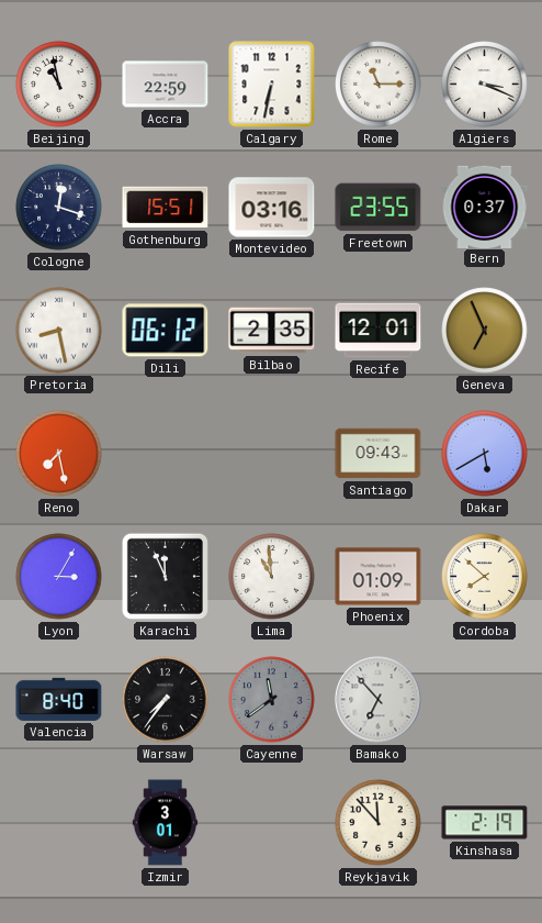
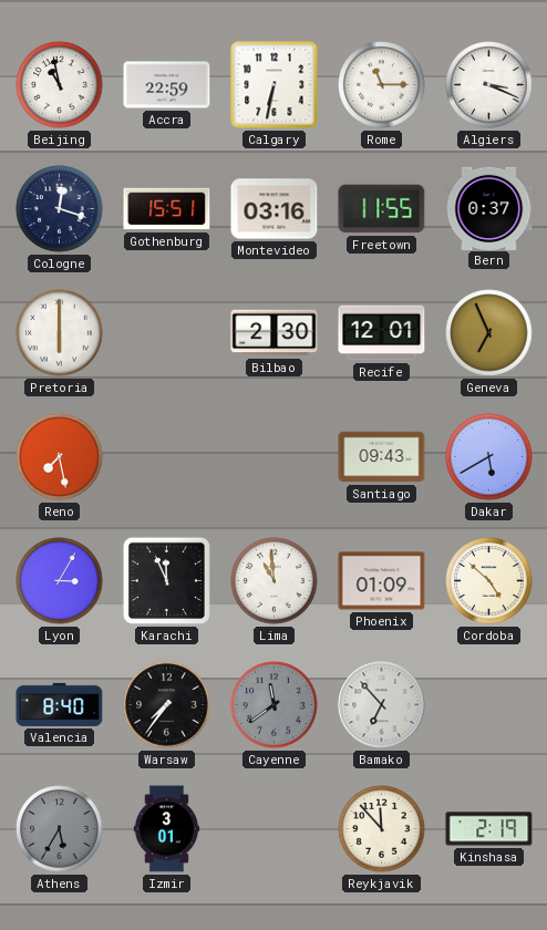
Freetown: 23:55 -> 11:55
Pretoria: 8:28 -> 6:00
Dili: 06:12 -> none
Bilbao: 2:35 -> 2:30
Cordoba: 7:52 -> 4:52
Athens: none -> 5:35
